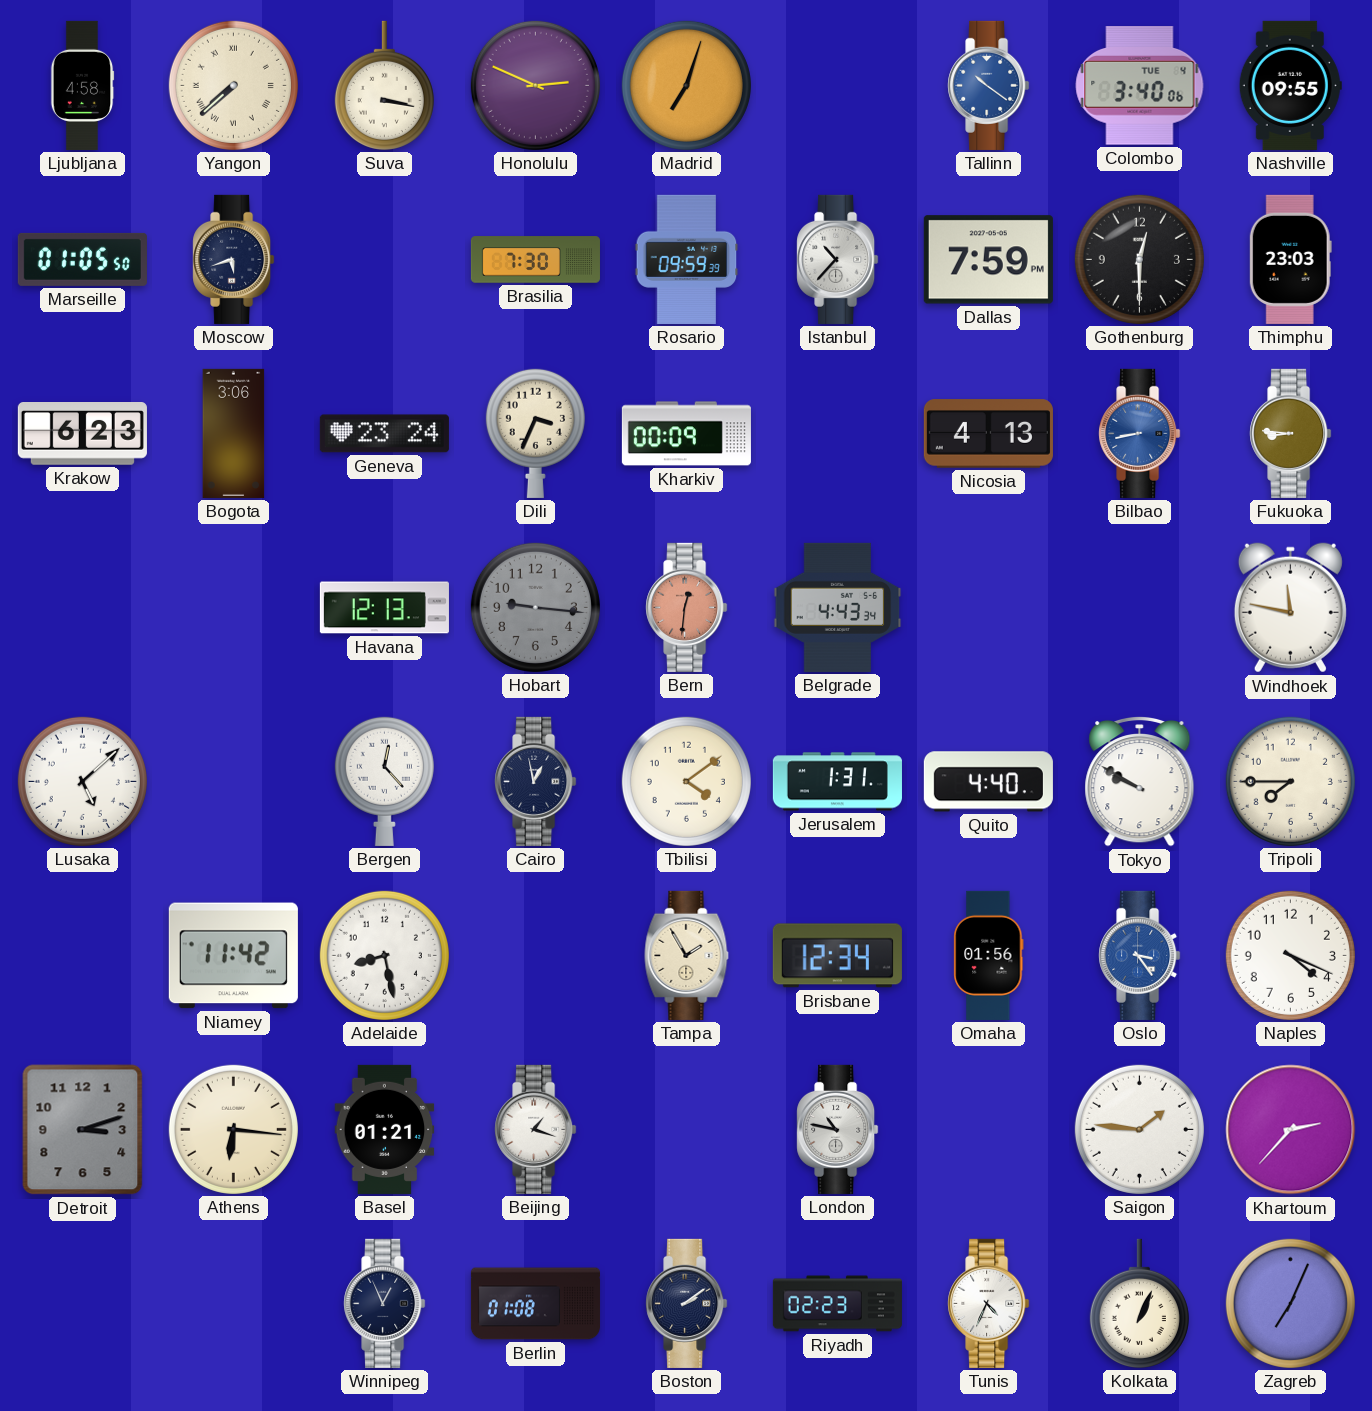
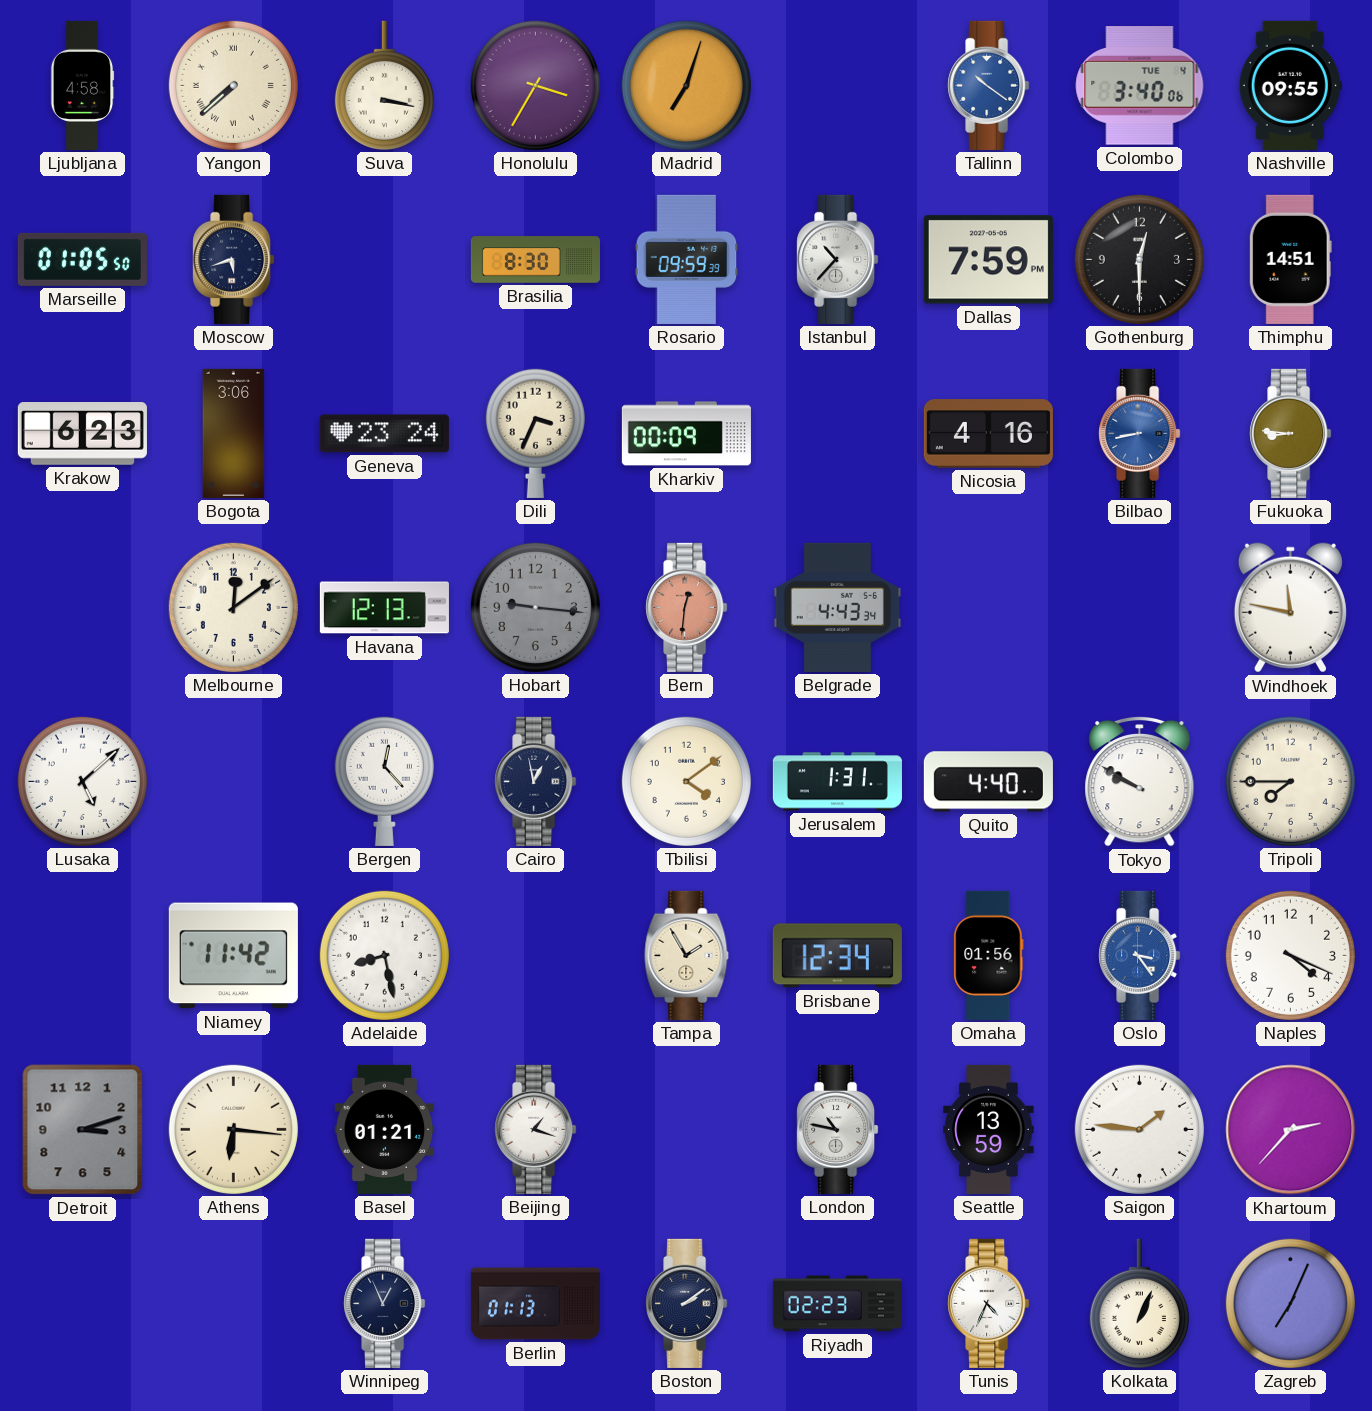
Honolulu: 2:49 -> 3:35
Brasilia: 7:30 -> 8:30
Thimphu: 23:03 -> 14:51
Nicosia: 4:13 -> 4:16
Melbourne: none -> 12:09
Seattle: none -> 13:59
Berlin: 01:08 -> 01:13
